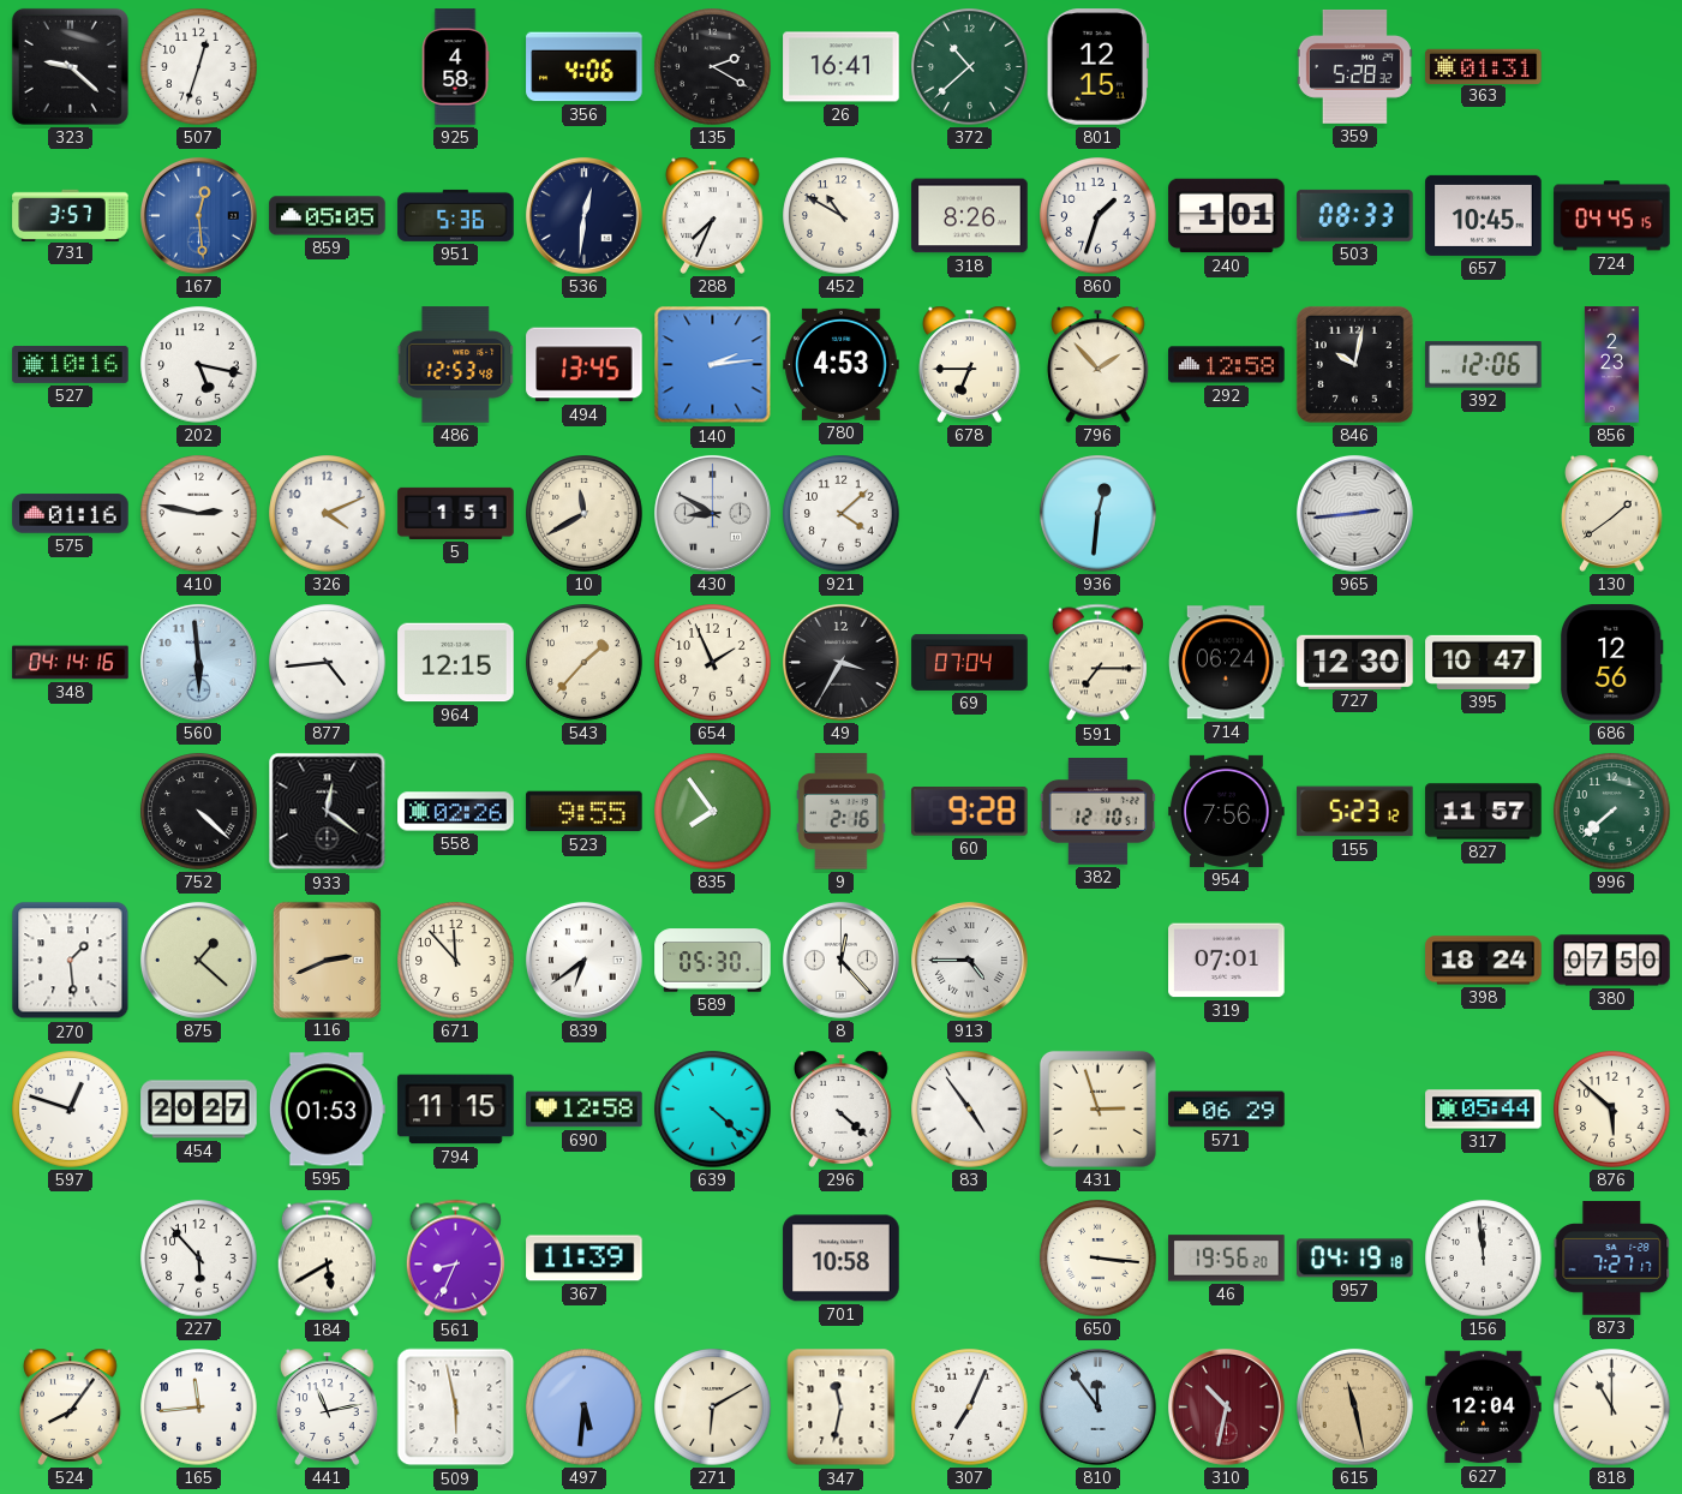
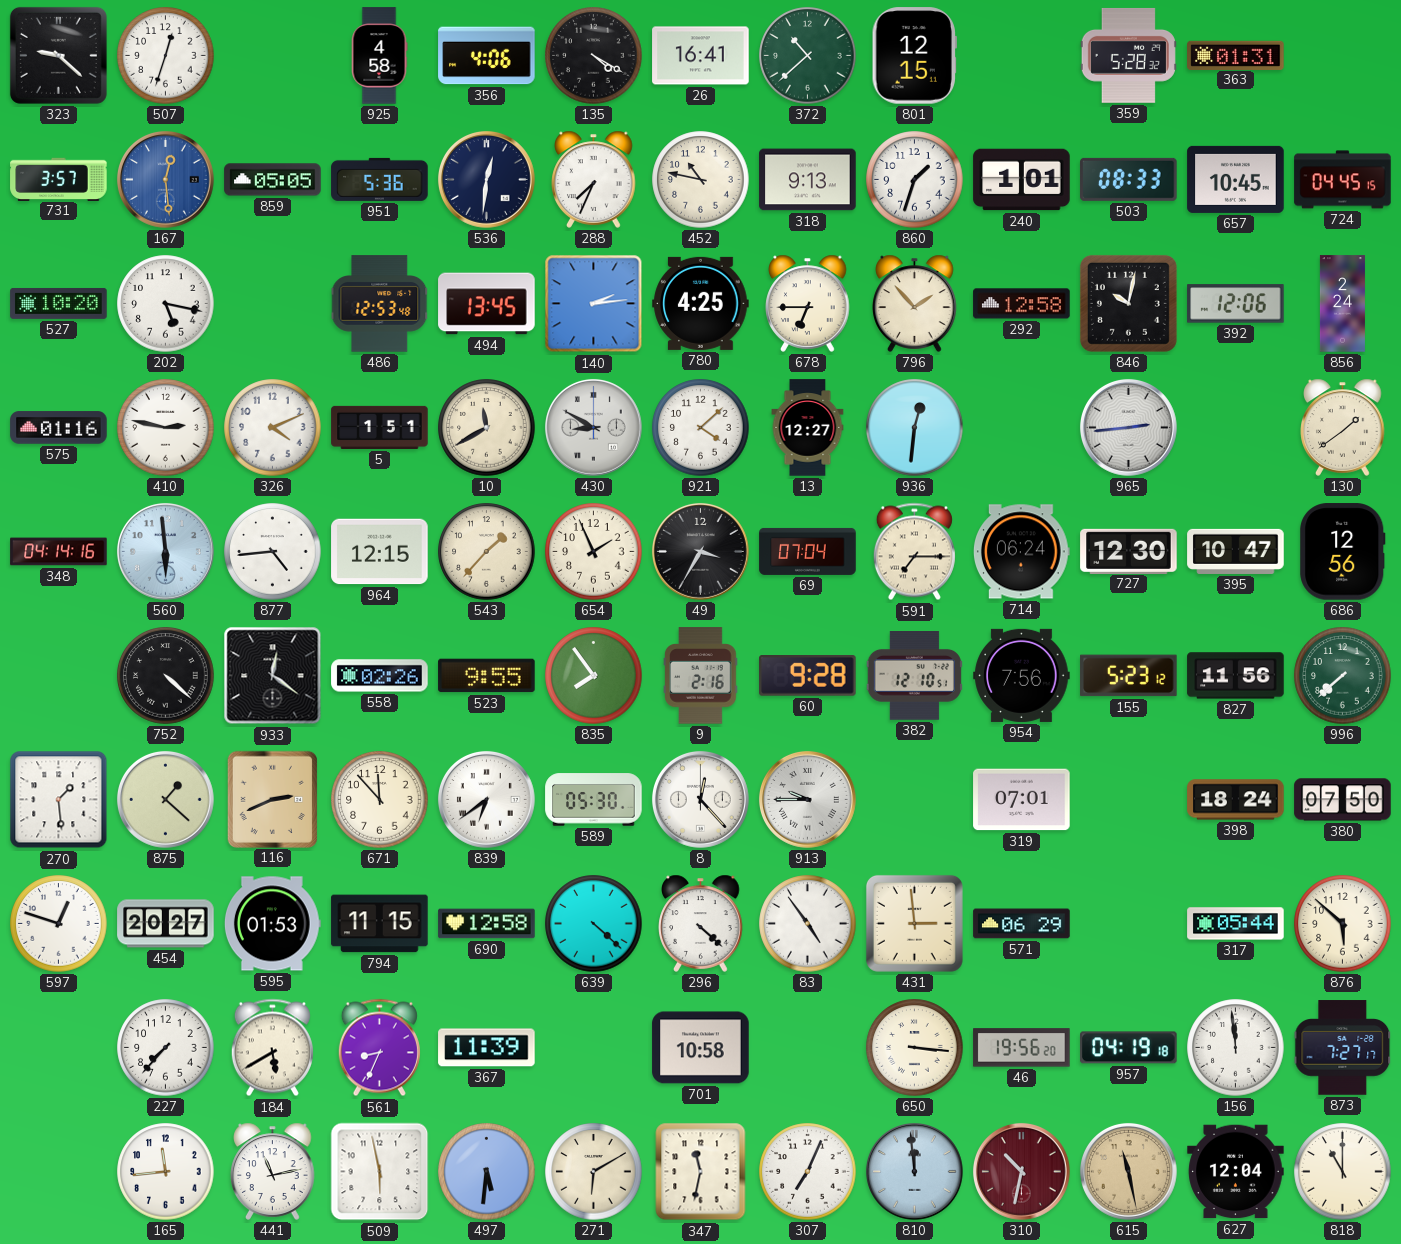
135: 2:20 -> 4:20
452: 10:50 -> 10:47
318: 8:26 -> 9:13
527: 10:16 -> 10:20
780: 4:53 -> 4:25
856: 2:23 -> 2:24
13: none -> 12:27
827: 11:57 -> 11:56
913: 4:45 -> 9:45
431: 2:57 -> 2:59
227: 5:53 -> 7:37
524: 8:06 -> none
810: 11:54 -> 11:59
